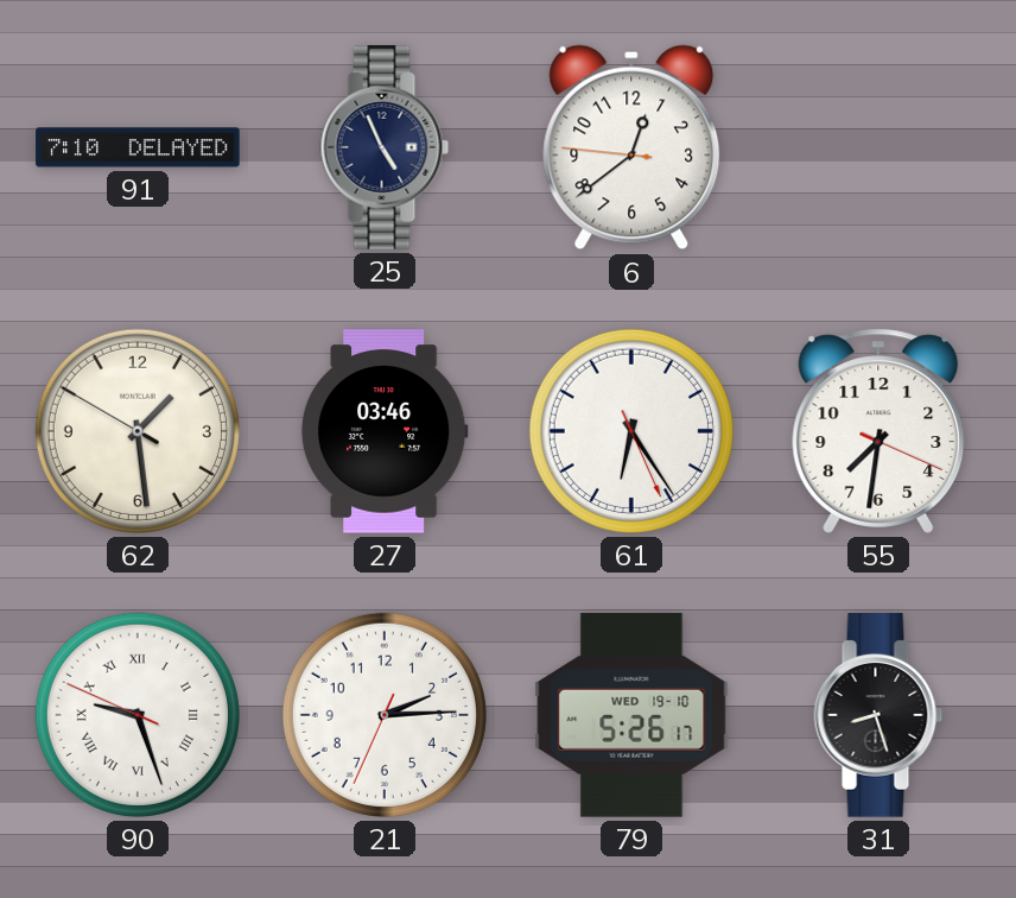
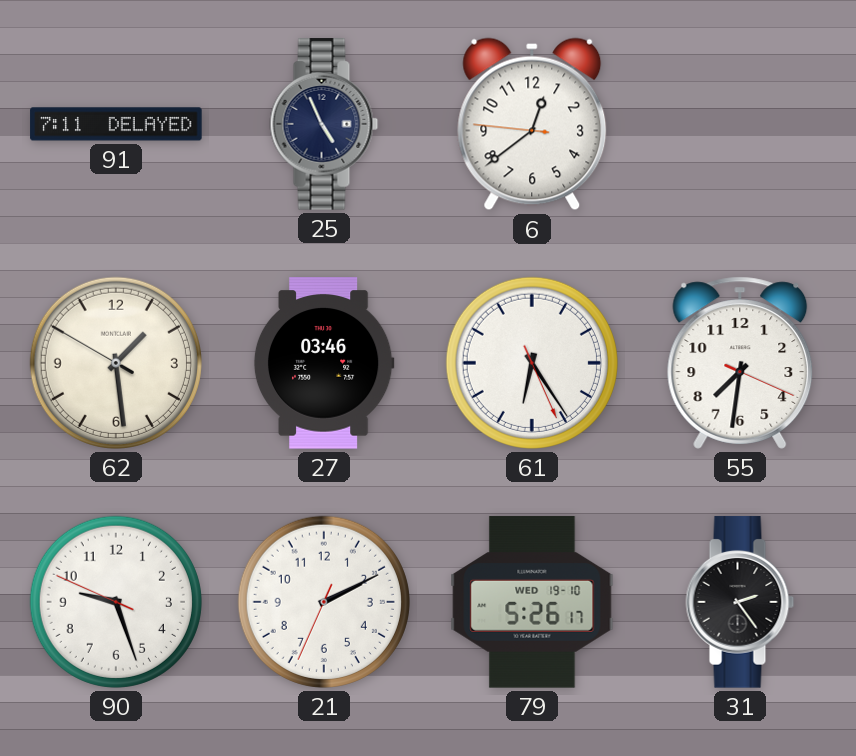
91: 7:10 -> 7:11
90 numerals: Roman -> Arabic
21: 2:14 -> 2:10
31: 8:27 -> 2:24
